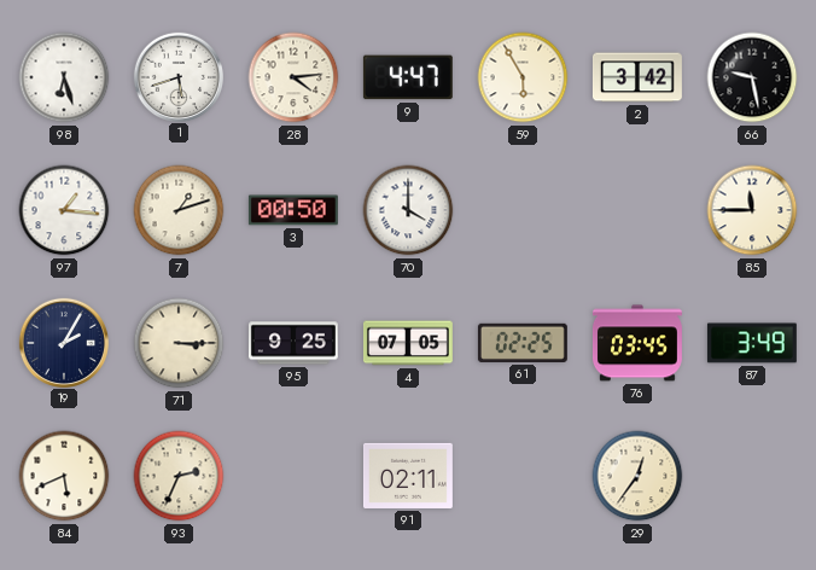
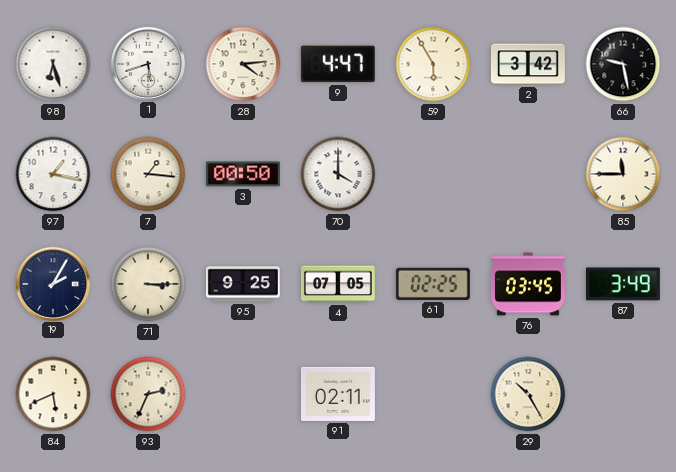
97: 1:16 -> 1:17
7: 1:12 -> 1:16
29: 12:36 -> 10:25
